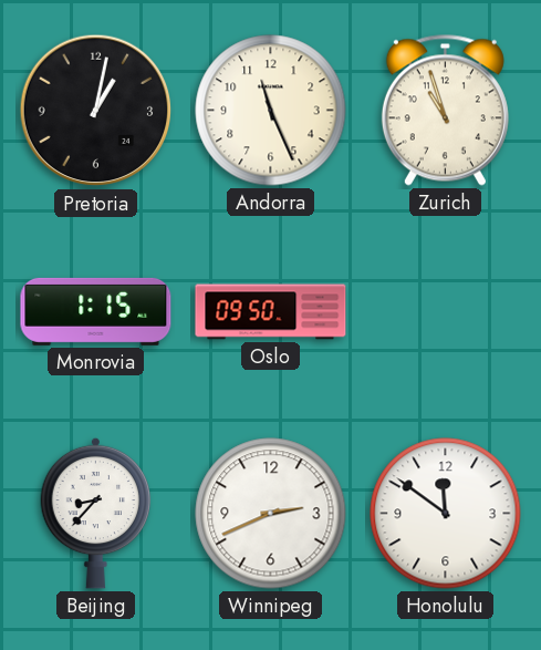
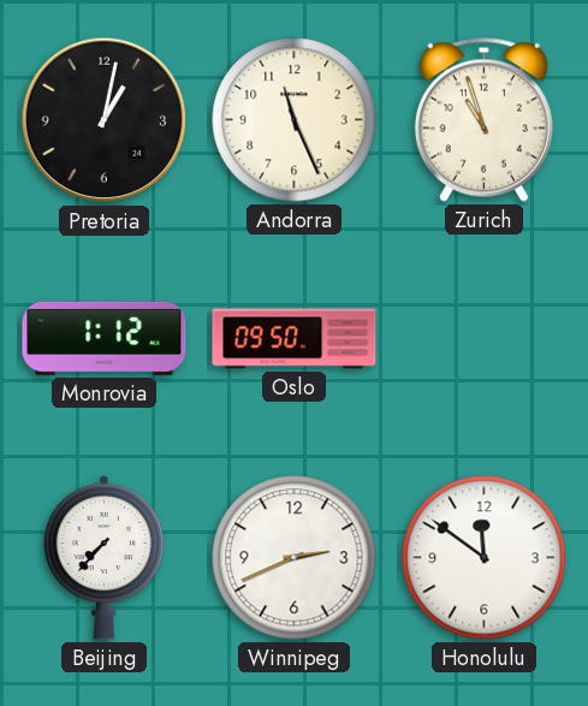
Monrovia: 1:15 -> 1:12
Beijing: 8:37 -> 7:37
